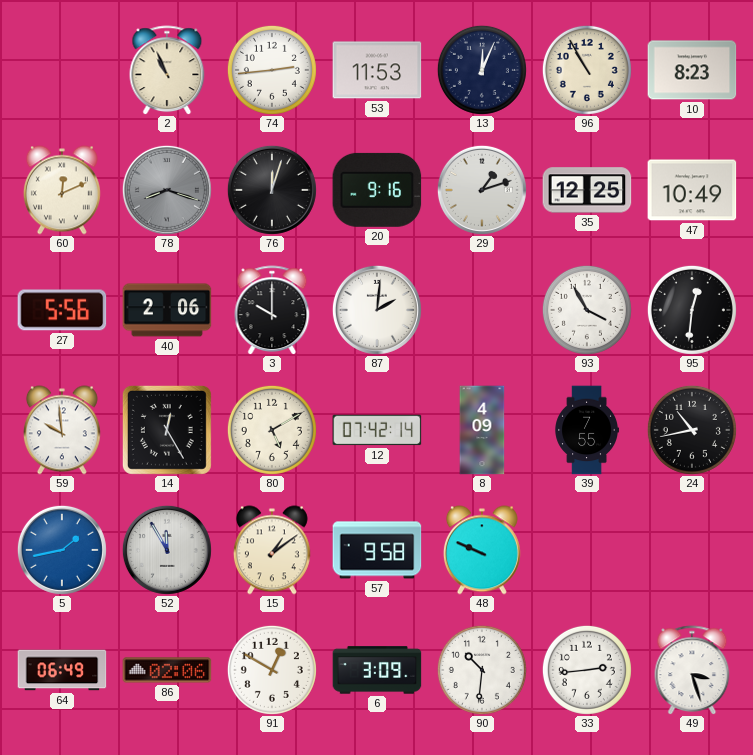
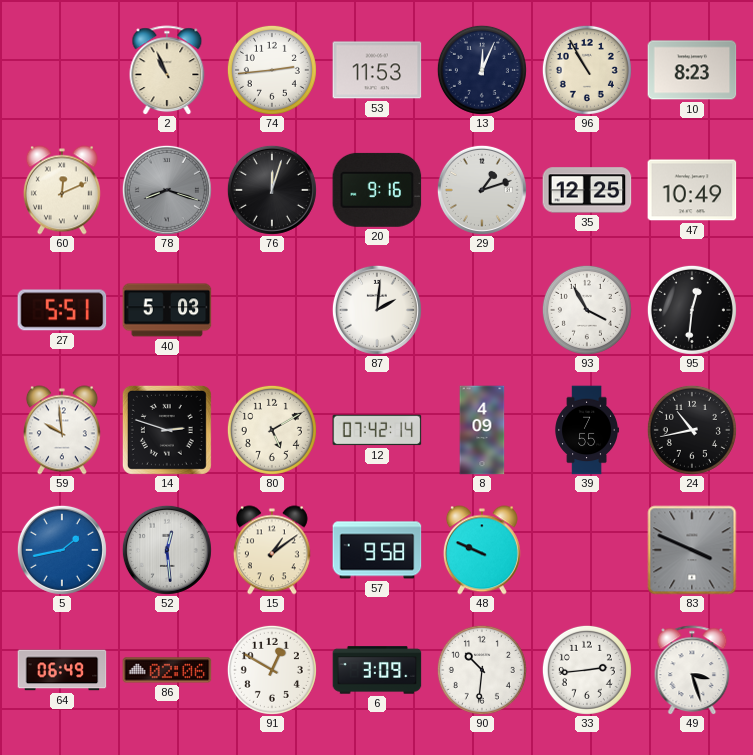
27: 5:56 -> 5:51
40: 2:06 -> 5:03
3: 10:00 -> none
14: 12:25 -> 2:48
52: 11:55 -> 12:29
83: none -> 3:49
